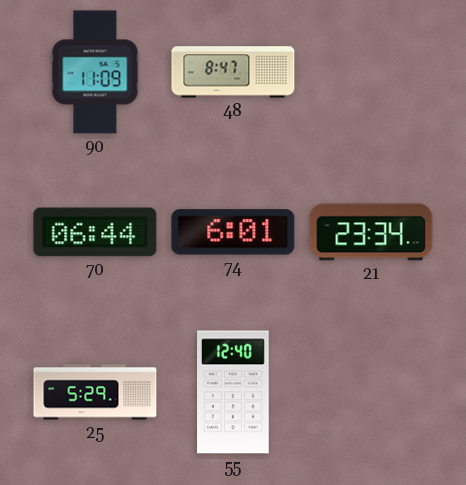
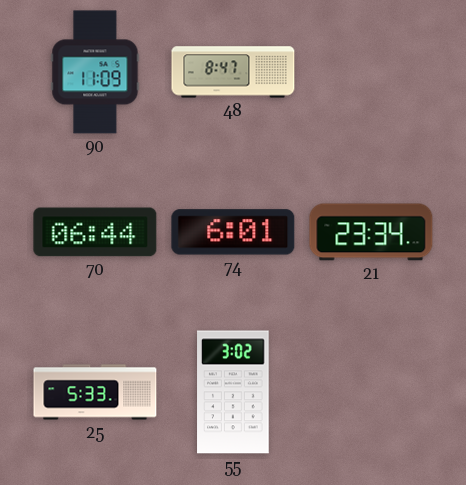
25: 5:29 -> 5:33
55: 12:40 -> 3:02
